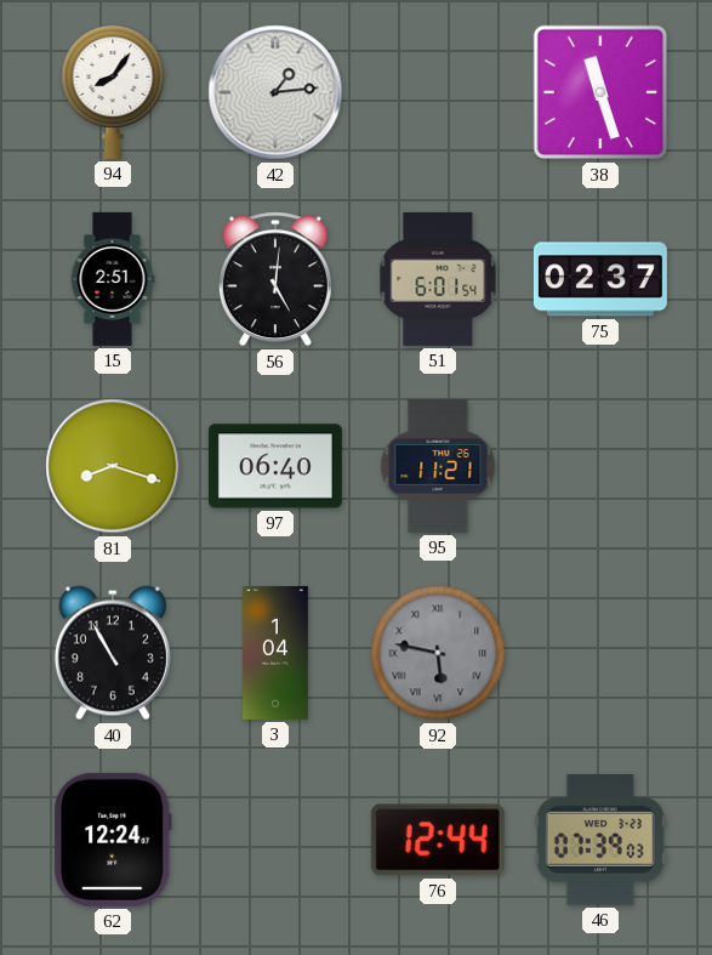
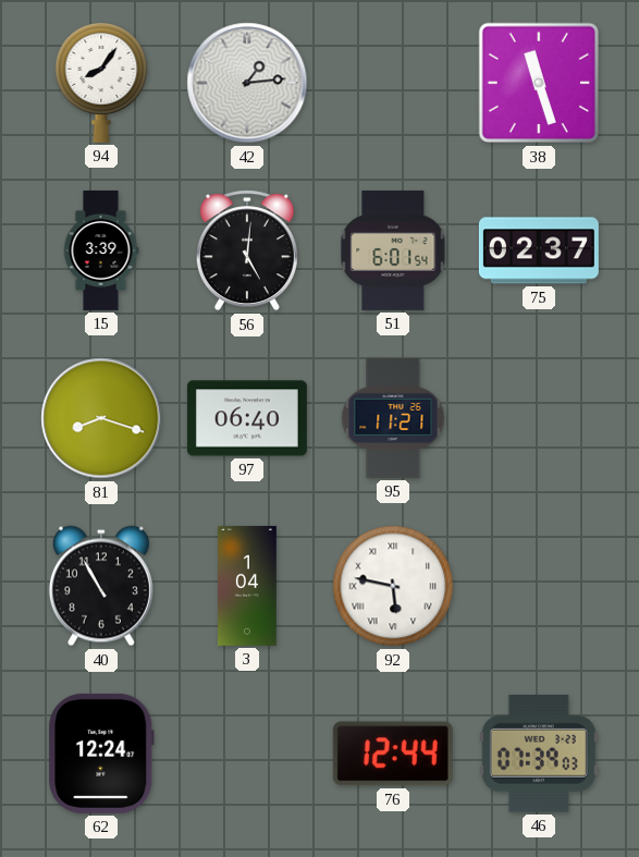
15: 2:51 -> 3:39
92 dial: grey -> white
